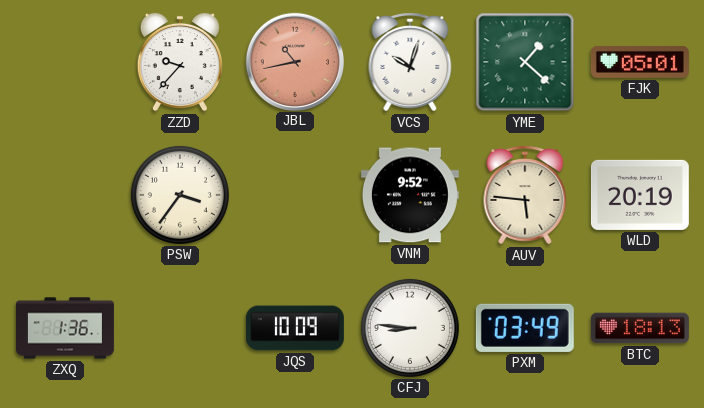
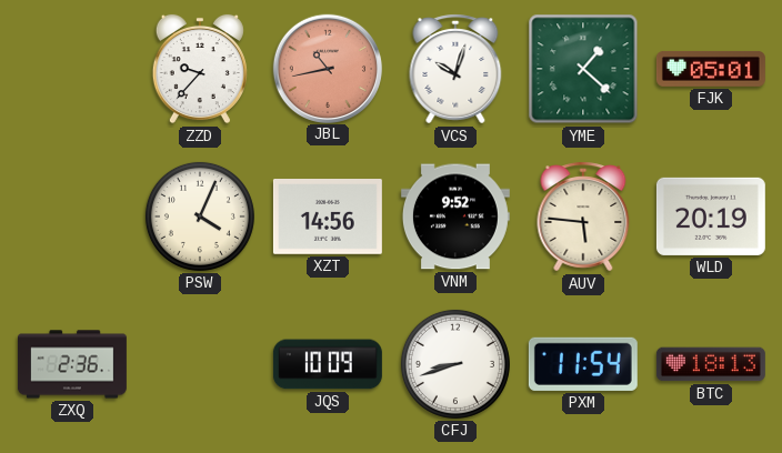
PSW: 3:36 -> 4:04
XZT: none -> 14:56
ZXQ: 1:36 -> 2:36
CFJ: 8:46 -> 8:42
PXM: 03:49 -> 11:54
